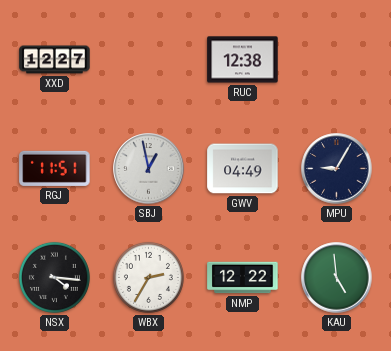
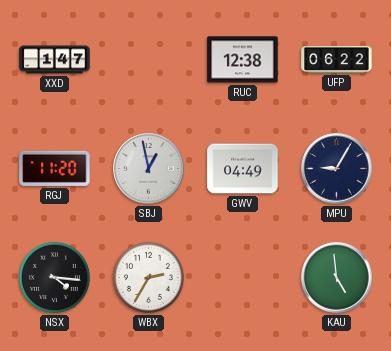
XXD: 12:27 -> 1:47
UFP: none -> 06:22
RGJ: 11:51 -> 11:20
NMP: 12:22 -> none
